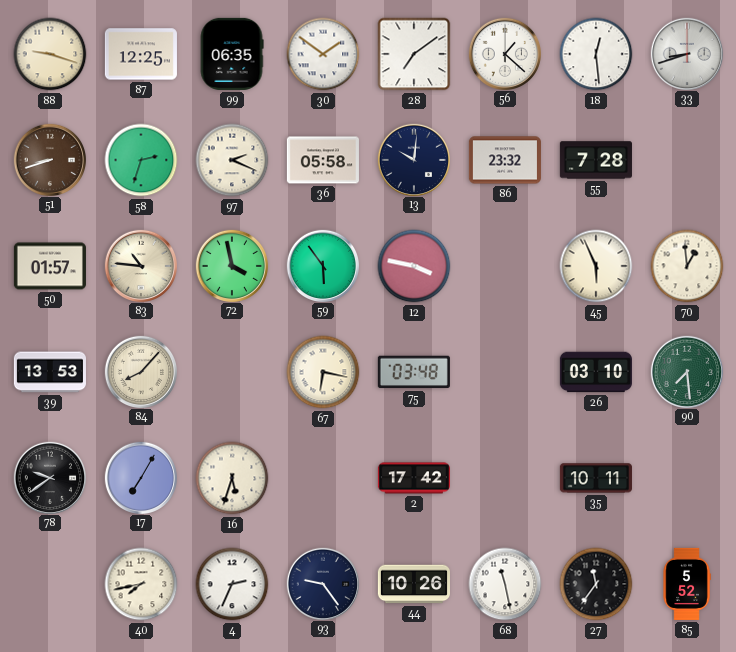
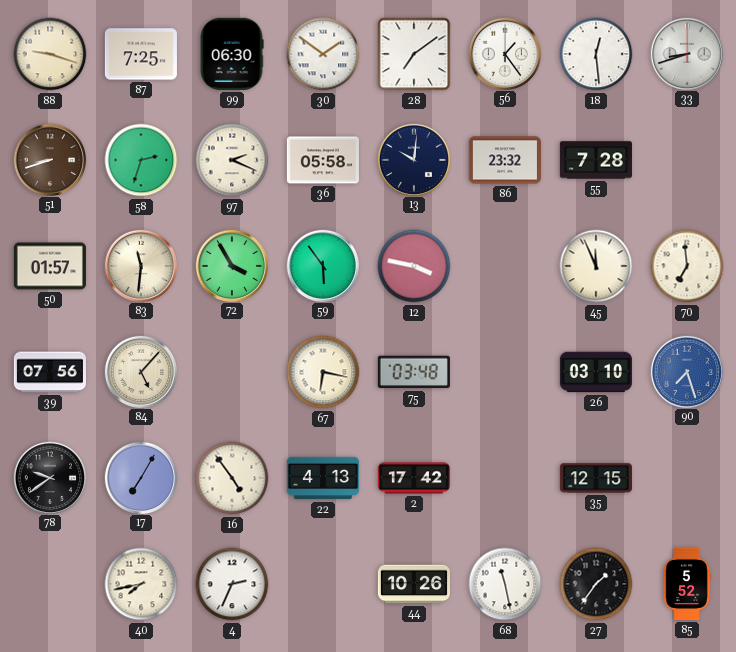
87: 12:25 -> 7:25
99: 06:35 -> 06:30
56: 1:22 -> 1:24
83: 10:46 -> 11:31
72: 3:58 -> 3:55
45: 5:56 -> 11:56
70: 12:59 -> 6:59
39: 13:53 -> 07:56
84: 8:07 -> 5:07
90: 7:29 -> 7:27
90 dial: green -> blue
16: 5:33 -> 4:54
22: none -> 4:13
35: 10:11 -> 12:15
93: 9:24 -> none
27: 11:36 -> 1:36
